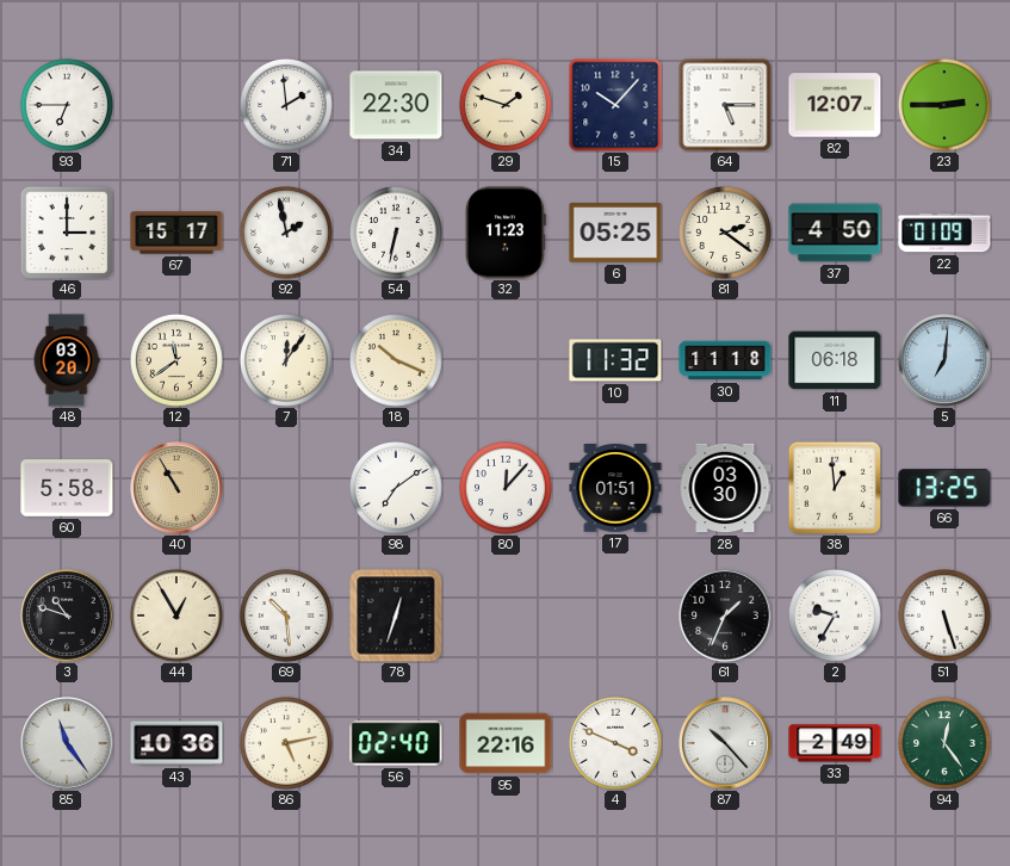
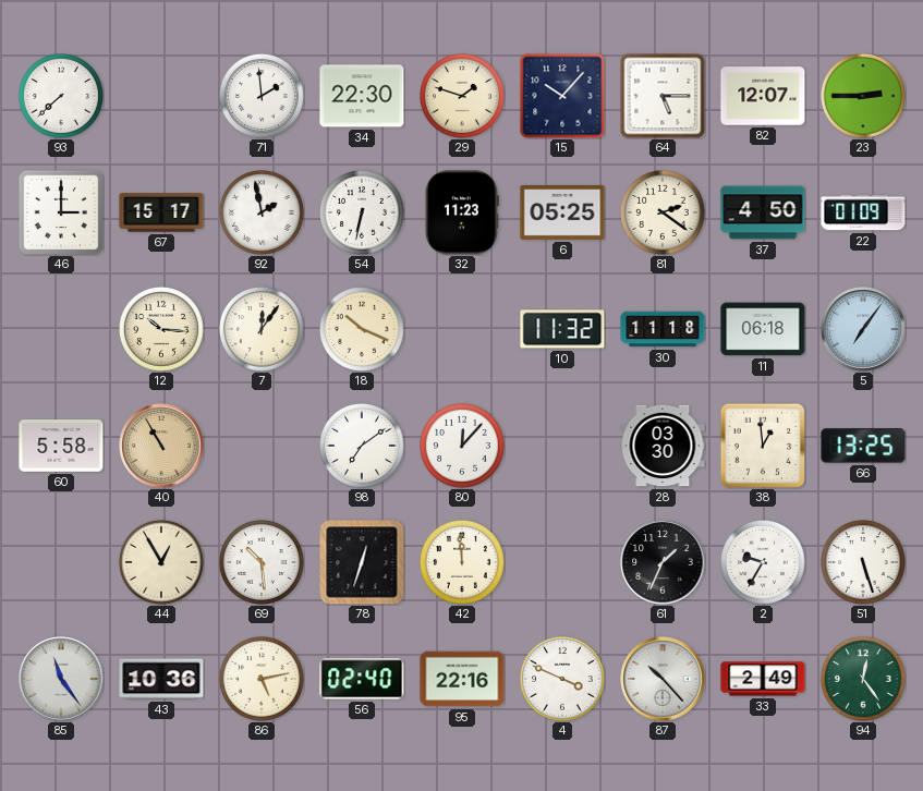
93: 6:45 -> 7:38
48: 03:20 -> none
12: 11:39 -> 10:16
5: 7:01 -> 7:06
17: 01:51 -> none
3: 10:48 -> none
42: none -> 11:59
